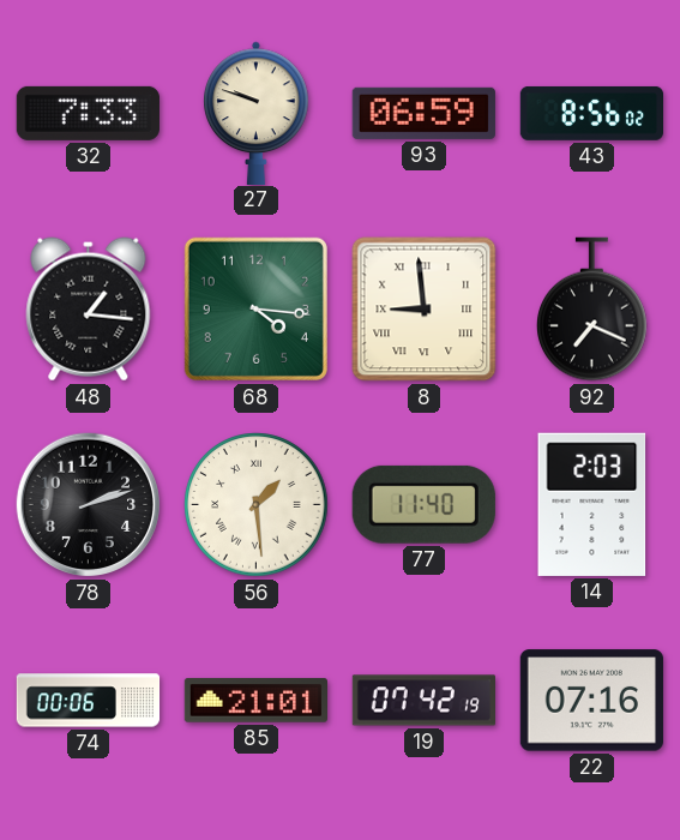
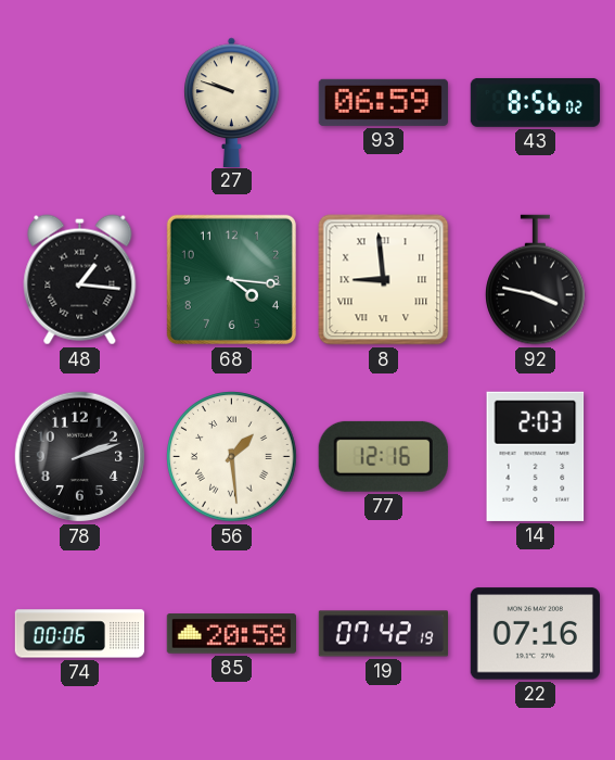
32: 7:33 -> none
92: 7:19 -> 3:47
77: 11:40 -> 12:16
85: 21:01 -> 20:58
